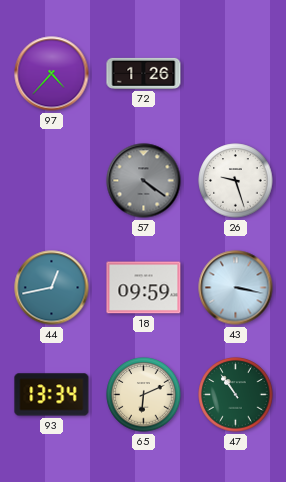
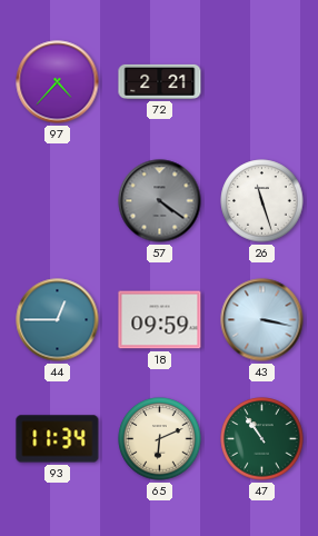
72: 1:26 -> 2:21
26: 9:27 -> 11:27
44: 12:43 -> 12:45
93: 13:34 -> 11:34
